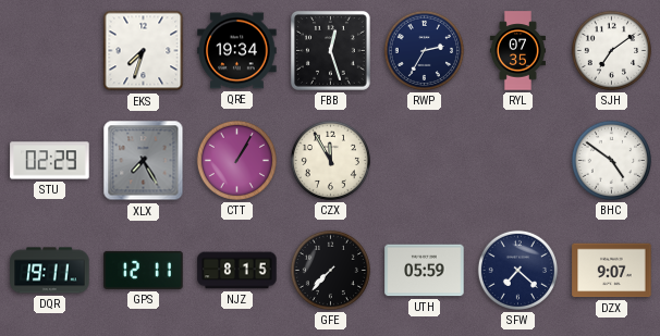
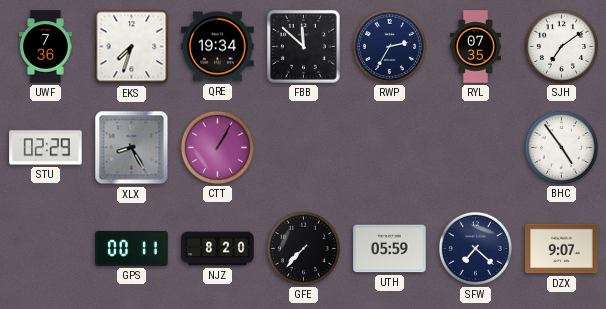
UWF: none -> 7:36
FBB: 12:27 -> 11:52
XLX: 7:25 -> 8:25
CZX: 11:55 -> none
BHC: 4:51 -> 4:54
DQR: 19:11 -> none
GPS: 12:11 -> 00:11
NJZ: 8:15 -> 8:20
